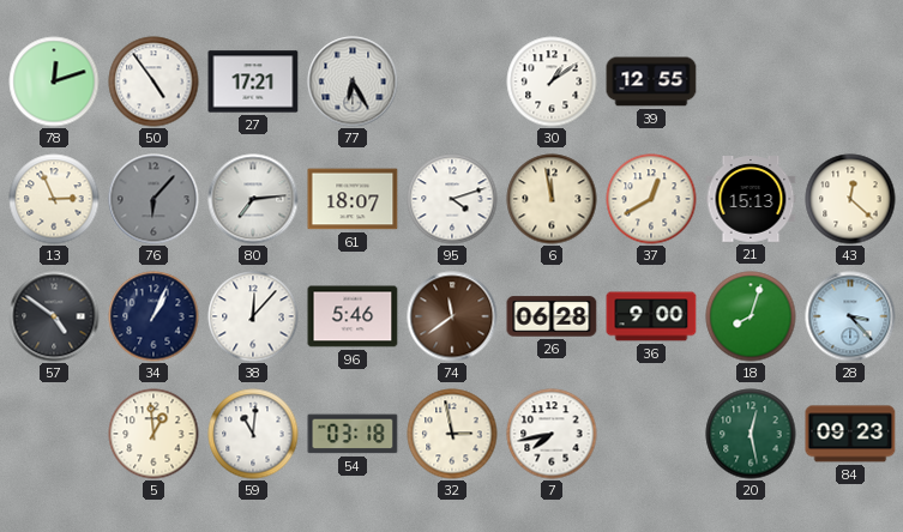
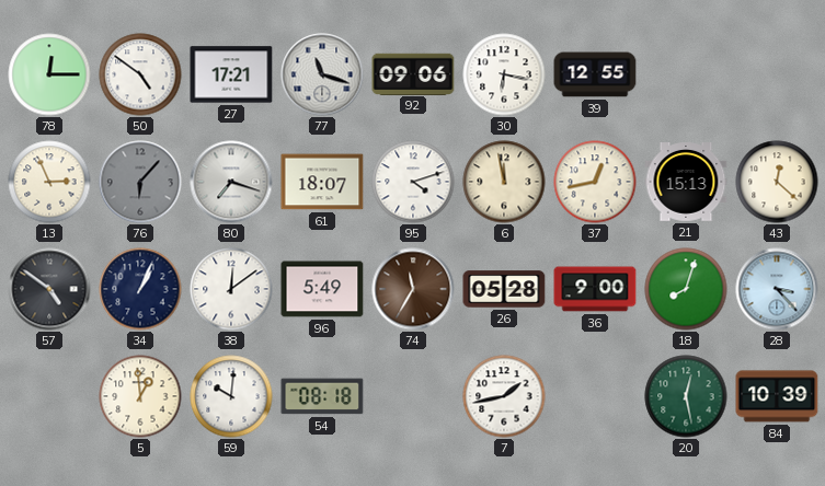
78: 12:12 -> 12:15
50: 4:54 -> 4:51
77: 6:25 -> 11:18
92: none -> 09:06
30: 1:09 -> 6:17
80: 7:14 -> 7:18
37: 12:40 -> 12:43
38: 12:07 -> 12:09
96: 5:46 -> 5:49
74: 11:39 -> 11:35
26: 06:28 -> 05:28
59: 11:01 -> 10:01
54: 03:18 -> 08:18
32: 2:58 -> none
7: 7:43 -> 1:43
84: 09:23 -> 10:39
